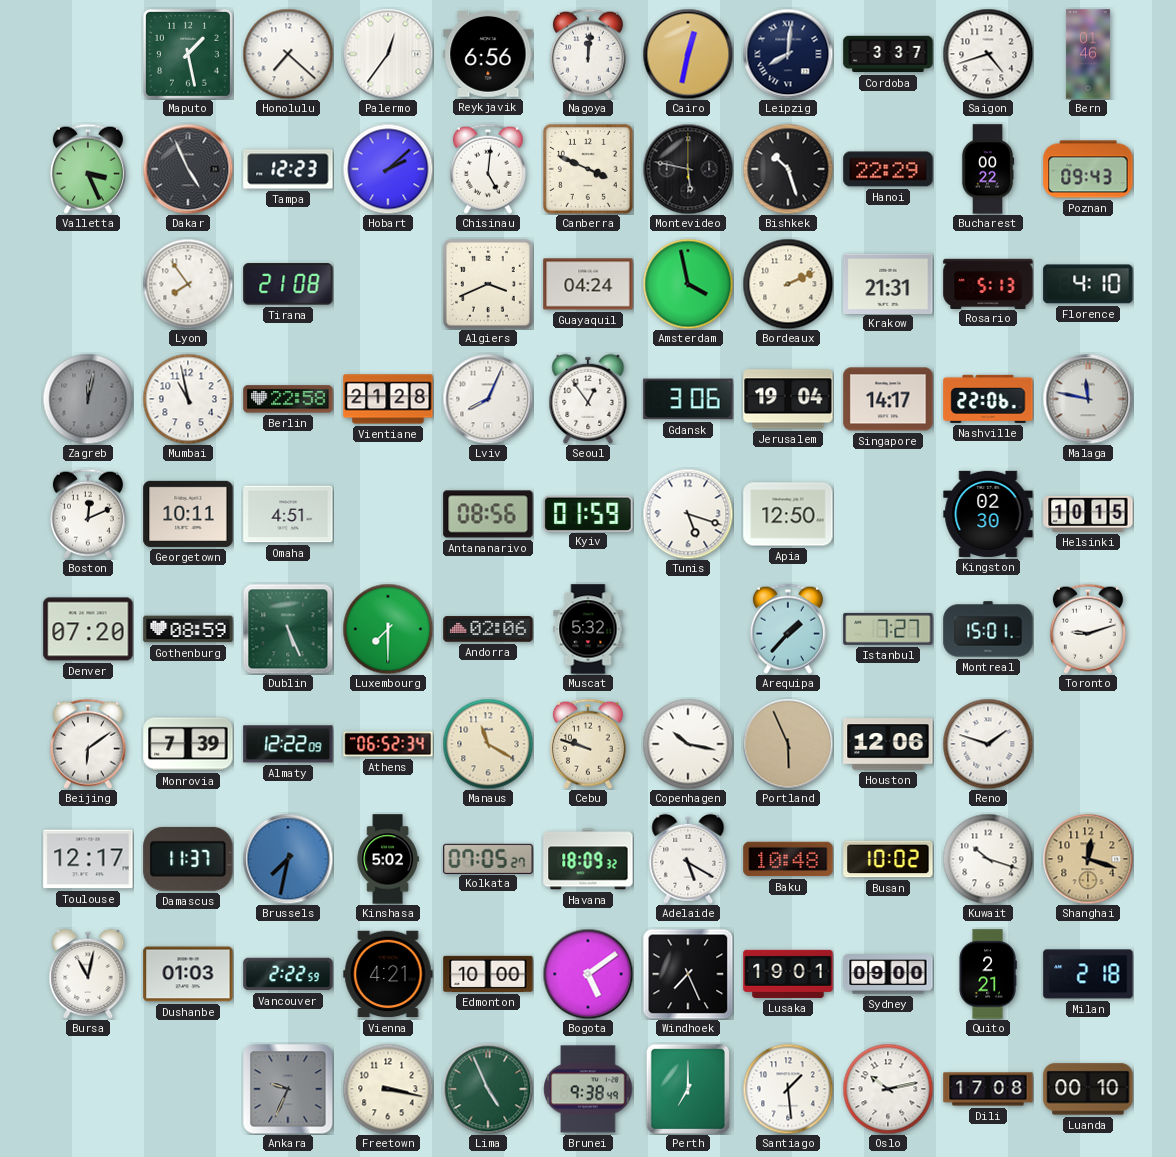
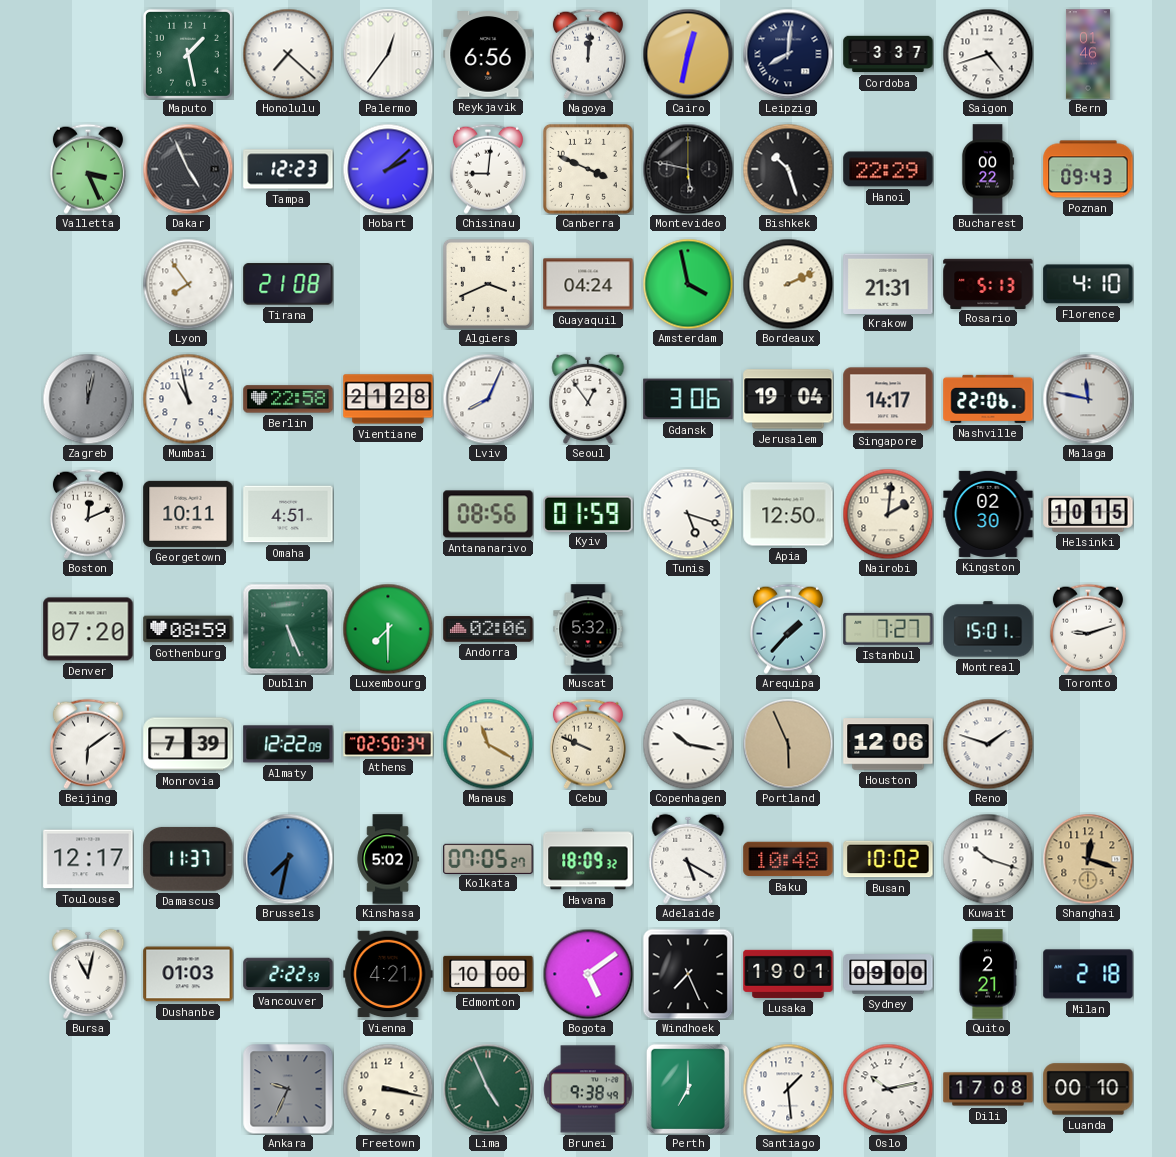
Chisinau: 5:01 -> 9:01
Nairobi: none -> 2:01
Athens: 06:52 -> 02:50
Cebu: 9:48 -> 9:49
